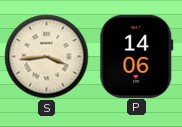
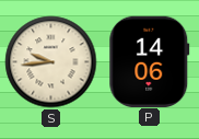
S: 3:44 -> 9:44
